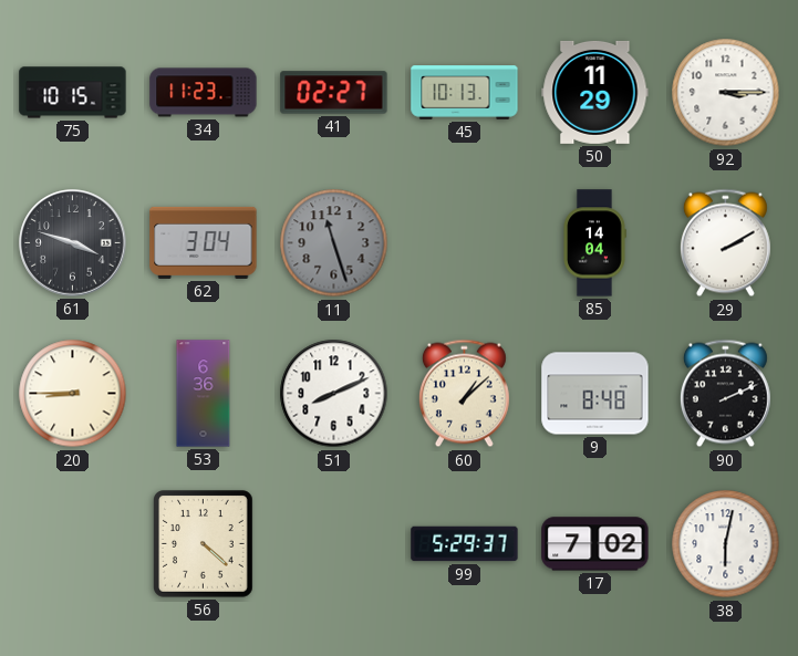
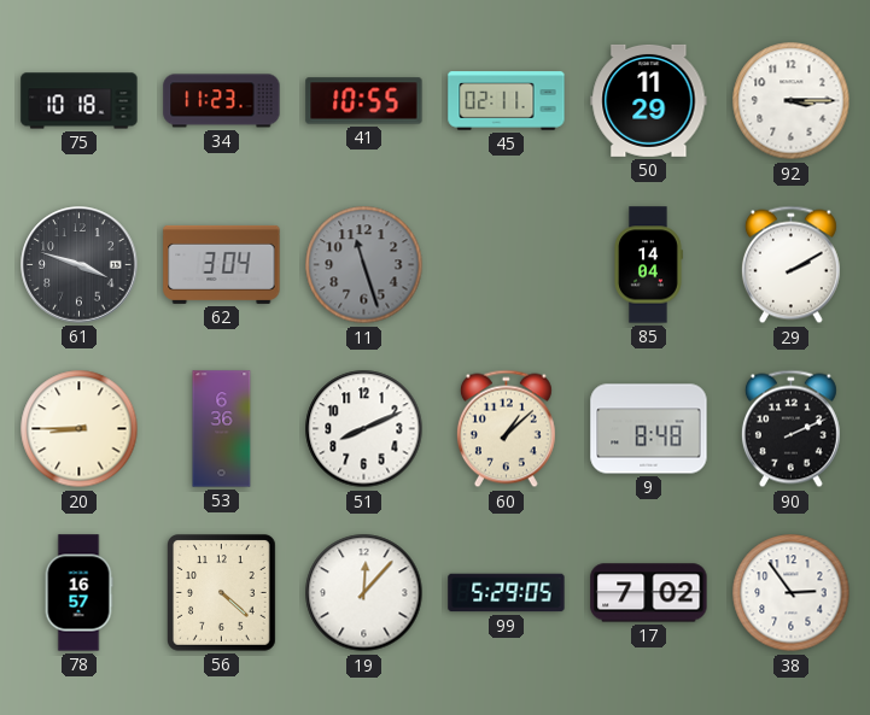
75: 10:15 -> 10:18
41: 02:27 -> 10:55
45: 10:13 -> 02:11
78: none -> 16:57
19: none -> 12:07
99: 5:29:37 -> 5:29:05
38: 6:02 -> 2:54
